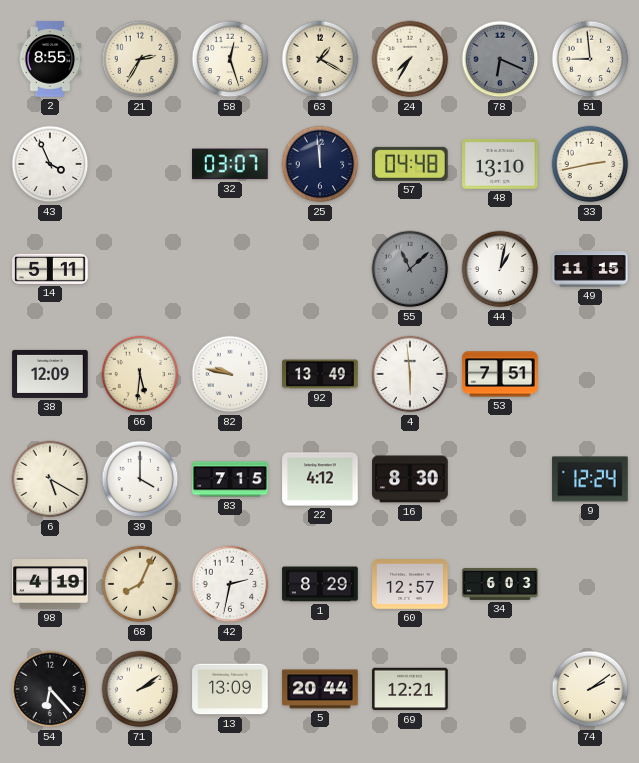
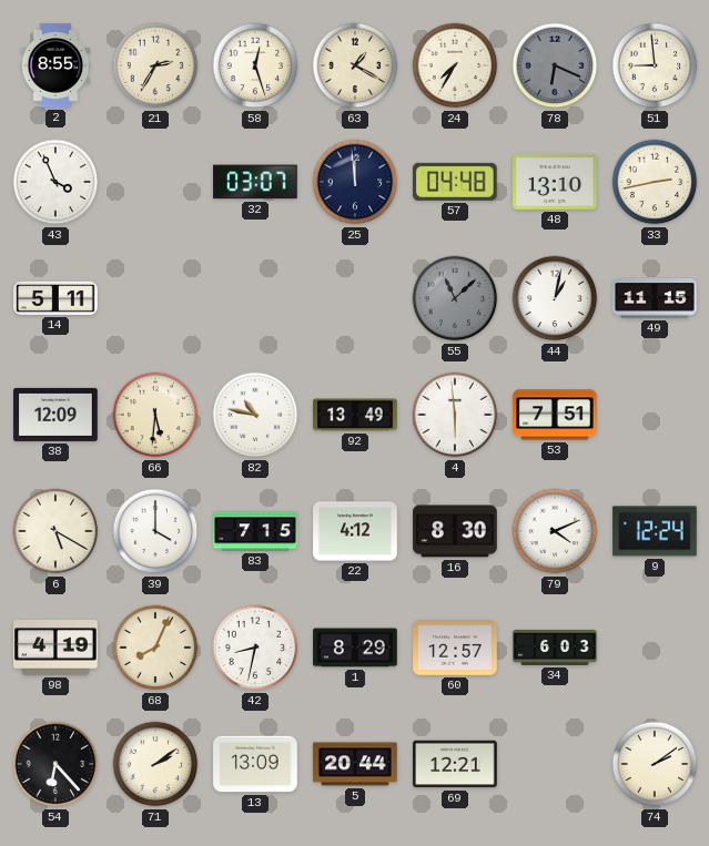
82: 9:47 -> 10:47
79: none -> 4:11
42: 2:32 -> 8:32
